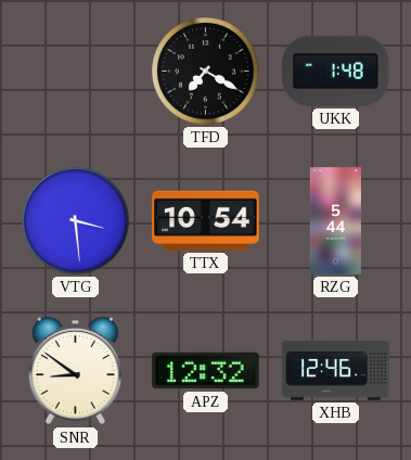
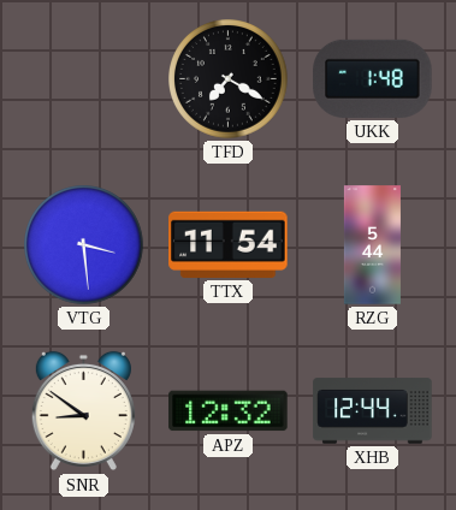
TTX: 10:54 -> 11:54
XHB: 12:46 -> 12:44
